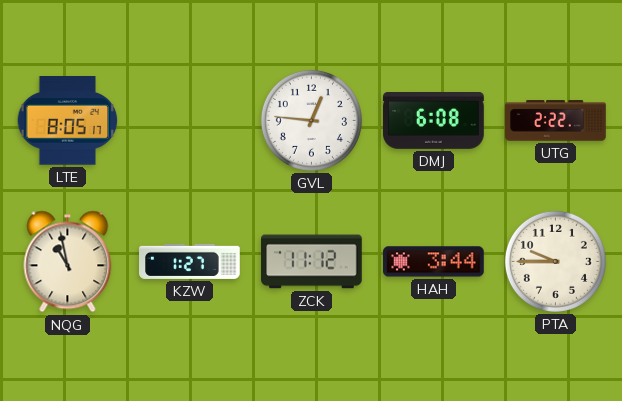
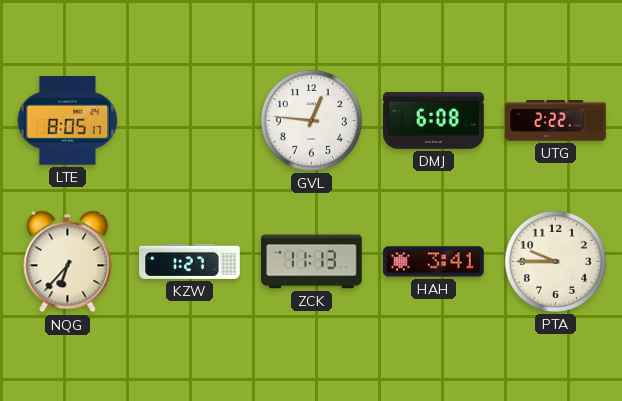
NQG: 10:58 -> 6:37
ZCK: 11:12 -> 11:13
HAH: 3:44 -> 3:41
